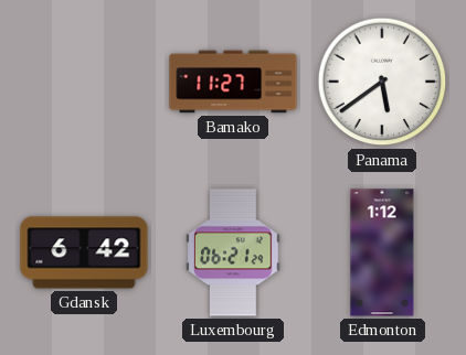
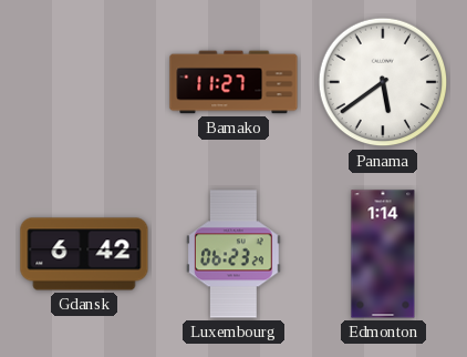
Luxembourg: 06:21 -> 06:23
Edmonton: 1:12 -> 1:14
